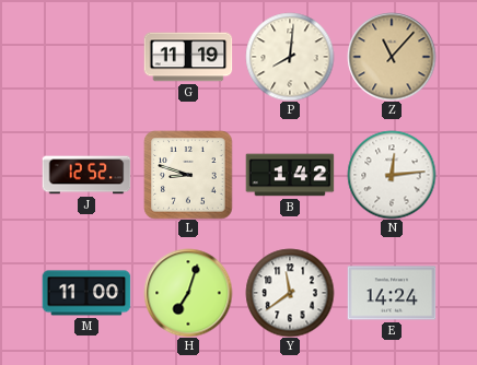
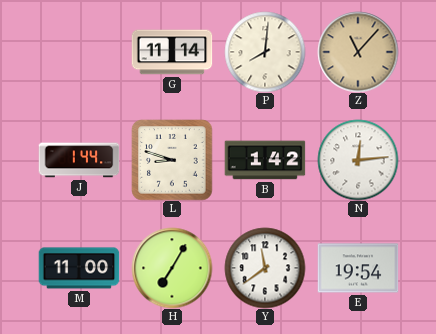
G: 11:19 -> 11:14
J: 12:52 -> 1:44
H: 7:03 -> 7:05
E: 14:24 -> 19:54
